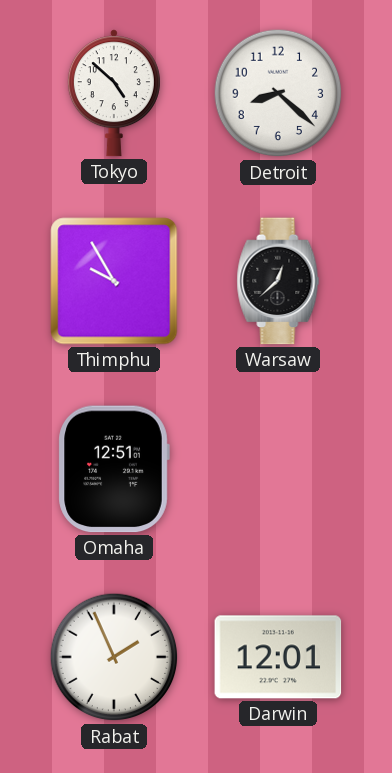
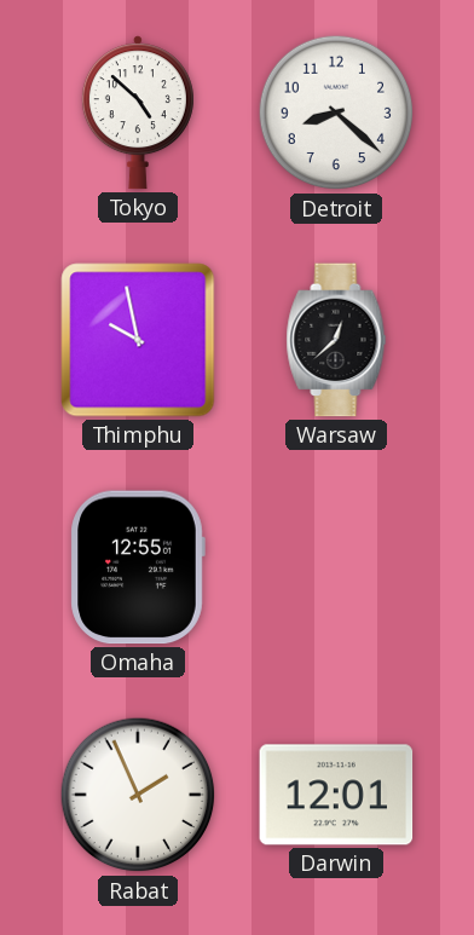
Thimphu: 9:55 -> 9:58
Omaha: 12:51 -> 12:55
